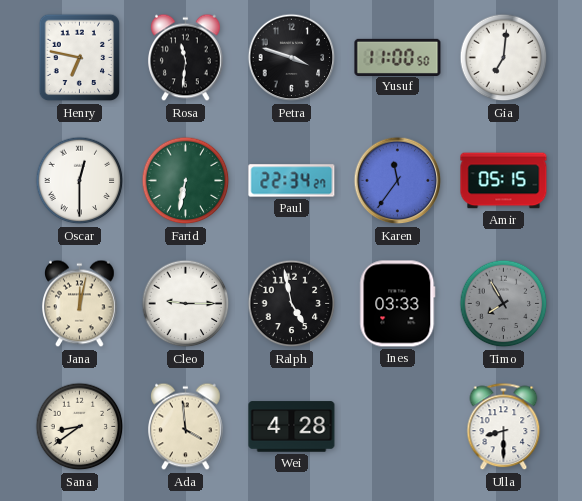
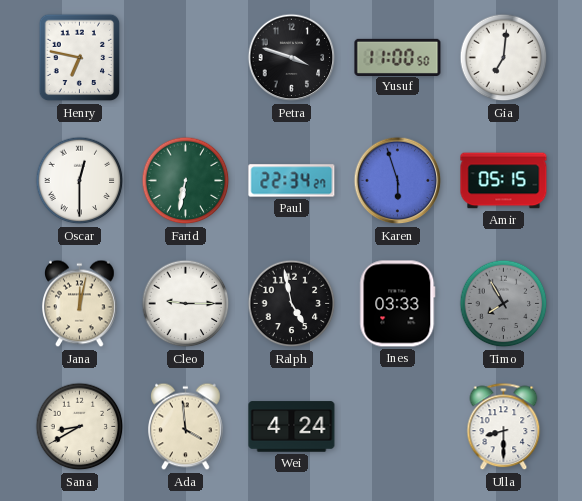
Rosa: 11:31 -> none
Karen: 11:36 -> 5:57
Sana: 8:39 -> 8:40
Wei: 4:28 -> 4:24
